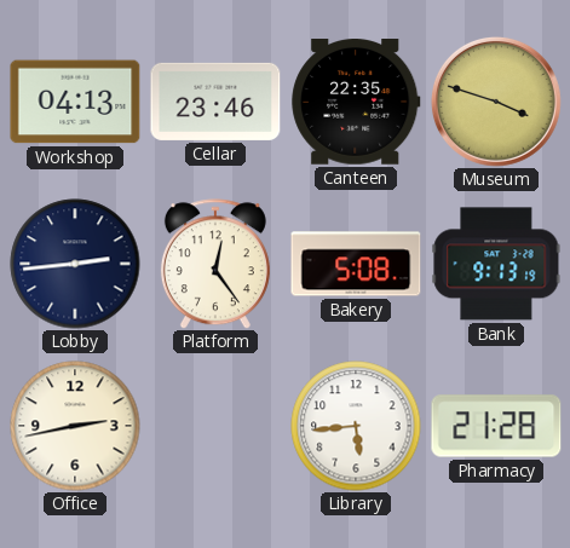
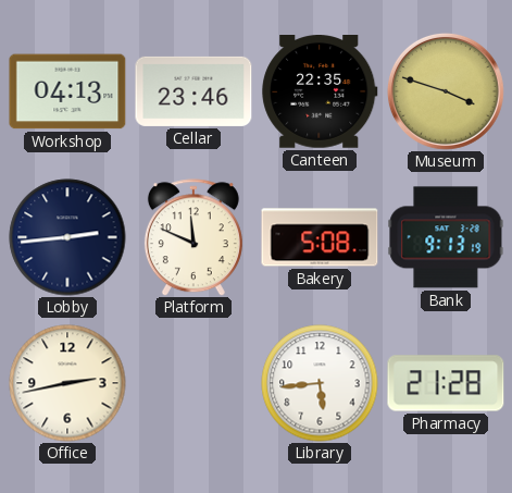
Platform: 12:24 -> 11:49
